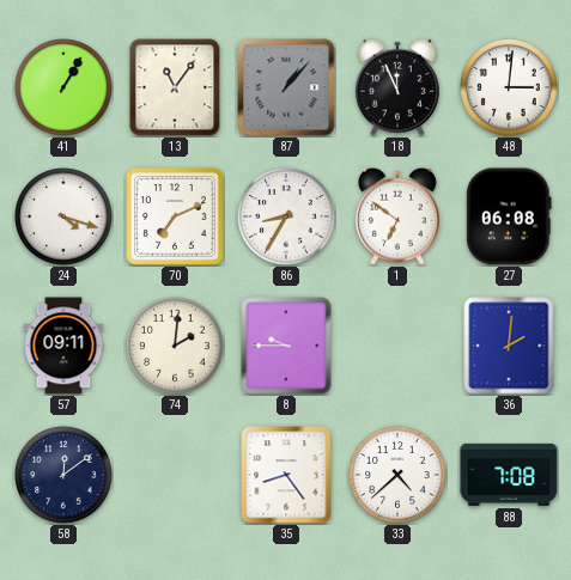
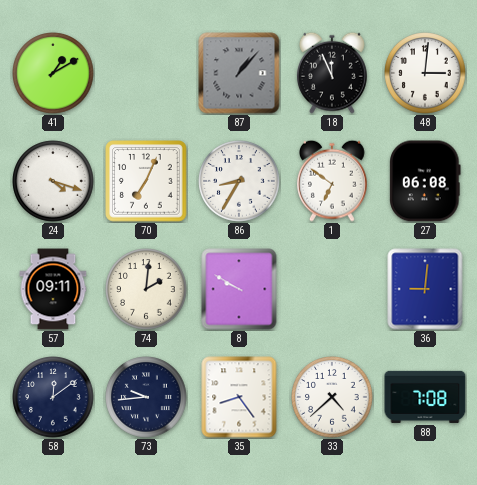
41: 1:05 -> 1:10
13: 11:06 -> none
70: 7:11 -> 7:04
8: 9:45 -> 9:50
36: 2:01 -> 9:01
73: none -> 9:44
